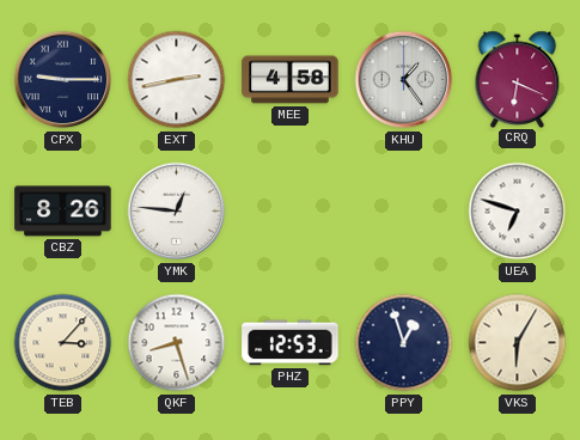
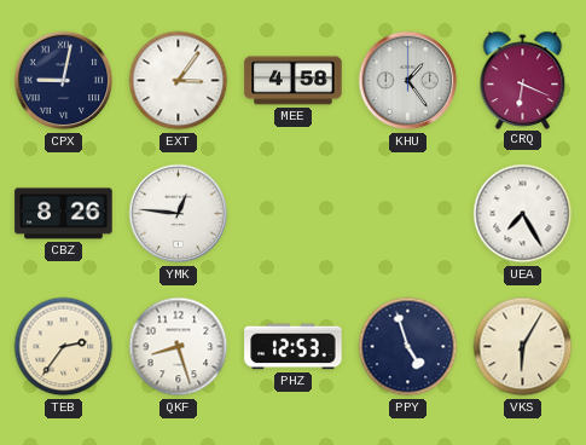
CPX: 9:15 -> 9:02
EXT: 2:43 -> 3:06
UEA: 6:48 -> 7:25
TEB: 3:07 -> 2:36
PPY: 12:57 -> 4:57
